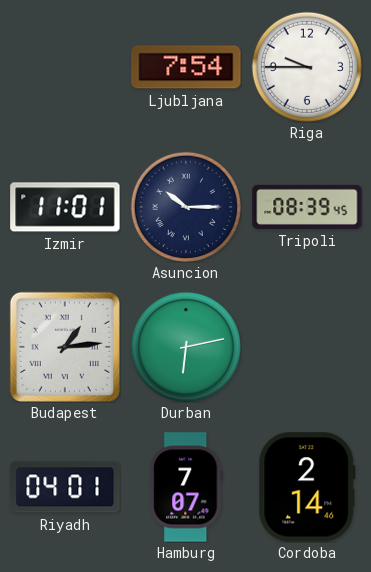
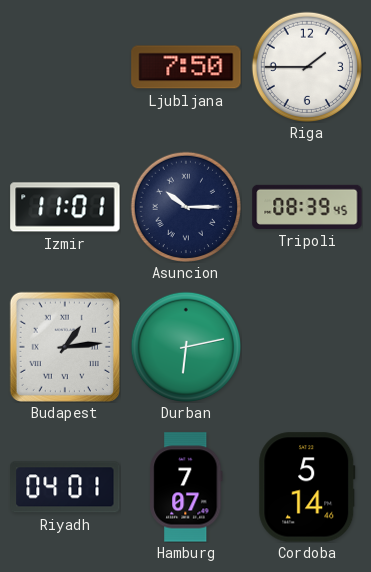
Ljubljana: 7:54 -> 7:50
Riga: 9:45 -> 1:45
Cordoba: 2:14 -> 5:14
